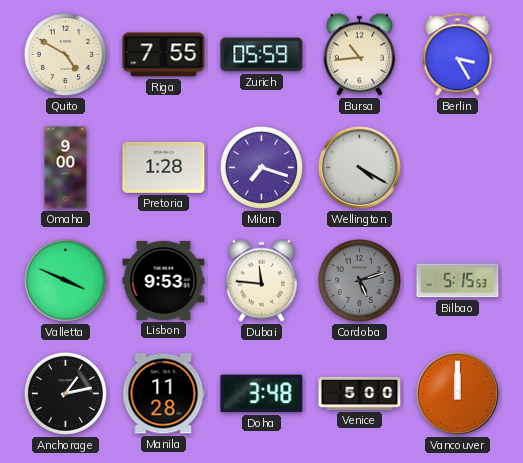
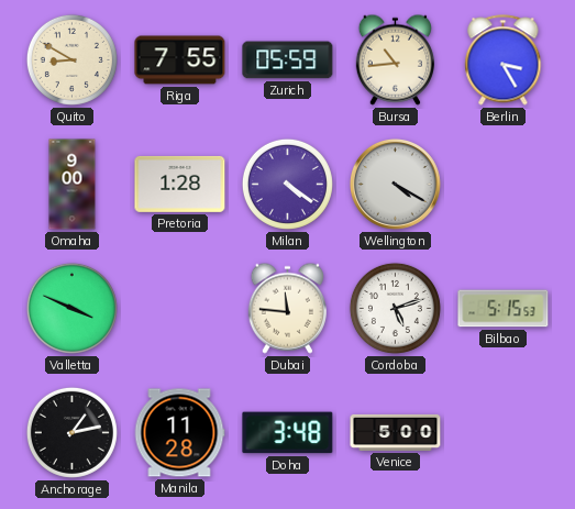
Quito: 4:50 -> 8:50
Milan: 7:18 -> 4:21
Lisbon: 9:53 -> none
Cordoba dial: grey -> white
Vancouver: 12:00 -> none
